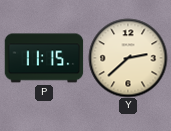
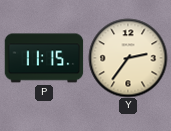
Y: 2:38 -> 2:36
